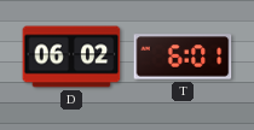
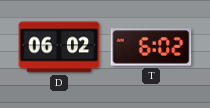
T: 6:01 -> 6:02
